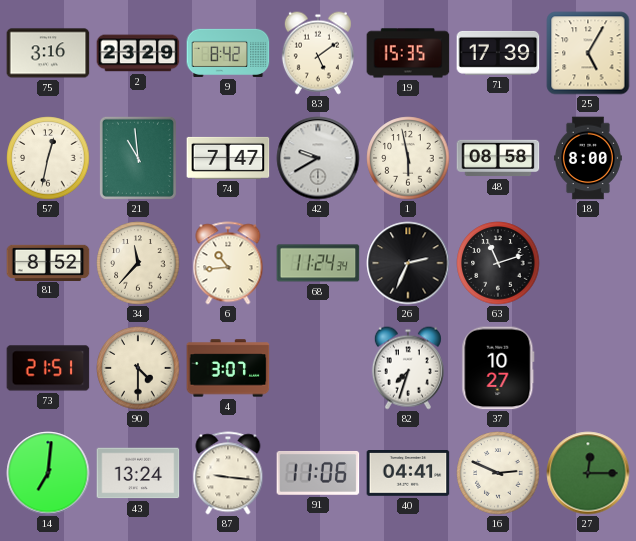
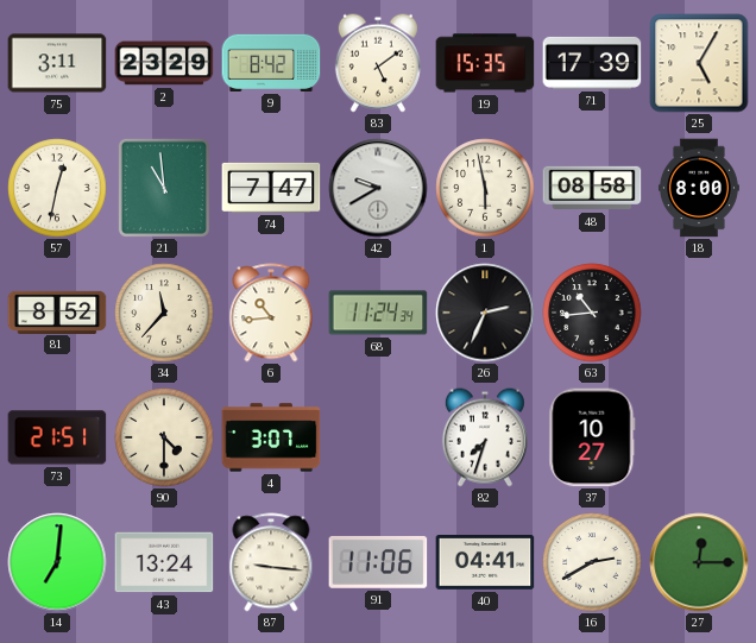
75: 3:16 -> 3:11
63: 11:12 -> 10:44
16: 2:49 -> 2:40
